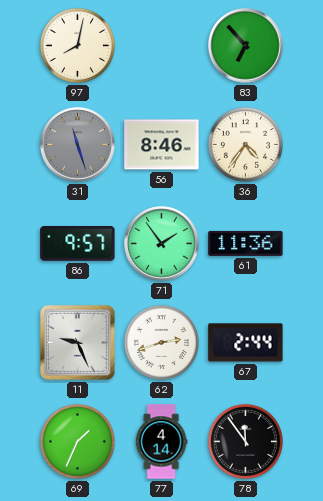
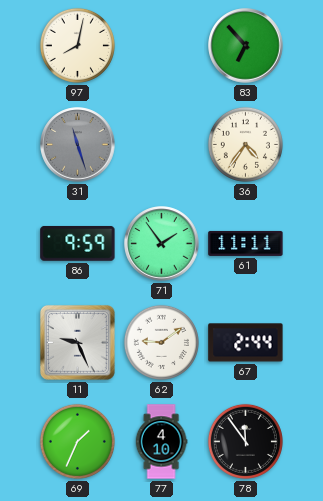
56: 8:46 -> none
86: 9:57 -> 9:59
61: 11:36 -> 11:11
62: 2:42 -> 9:09
77: 4:14 -> 4:10
